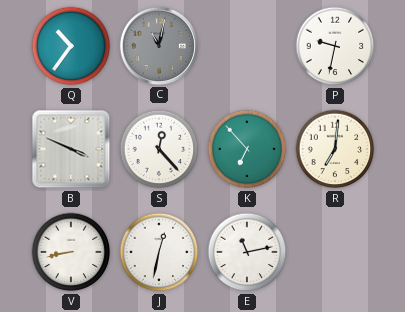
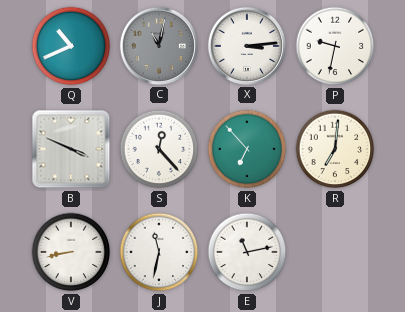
Q: 10:36 -> 10:41
X: none -> 3:14
J: 12:32 -> 11:32
